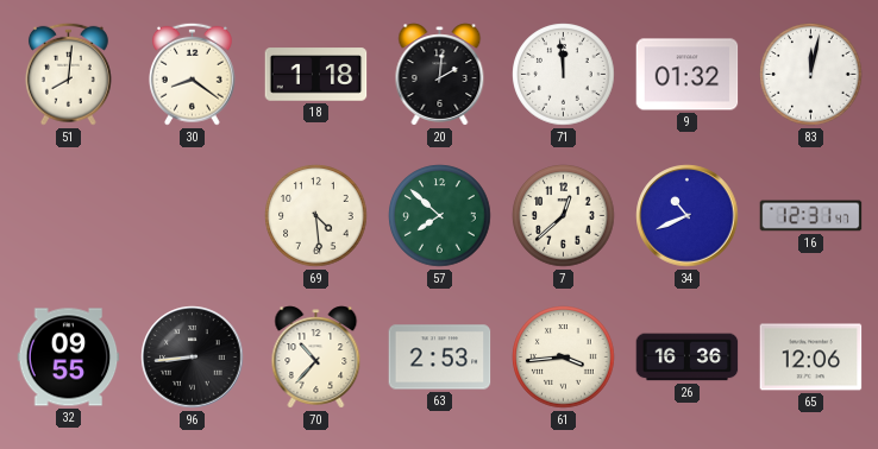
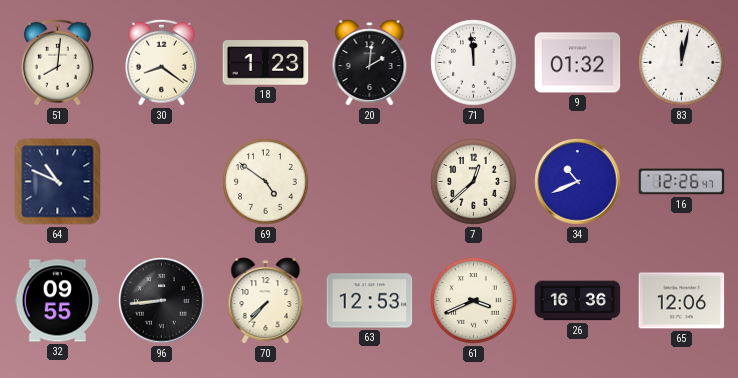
18: 1:18 -> 1:23
64: none -> 10:49
69: 4:29 -> 4:51
57: 7:52 -> none
16: 12:31 -> 12:26
70: 10:37 -> 7:37
63: 2:53 -> 12:53
61: 3:44 -> 3:41
